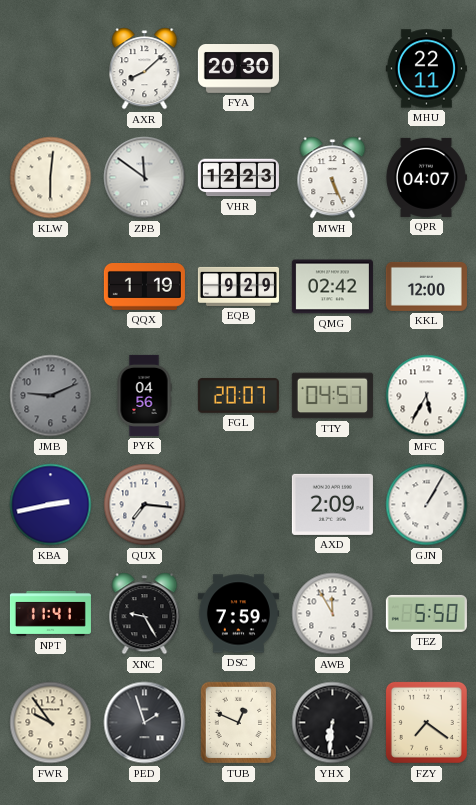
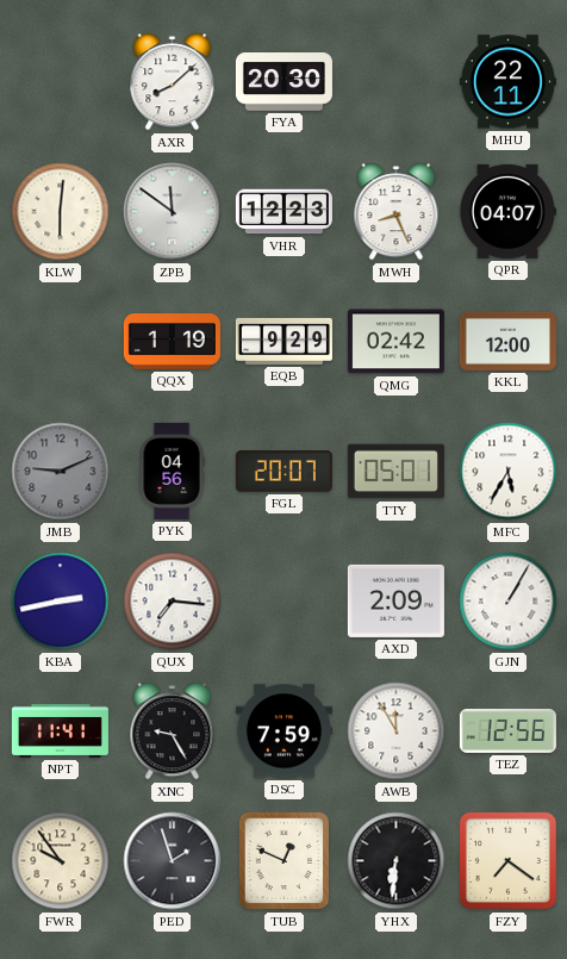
MWH: 5:26 -> 8:26
TTY: 04:57 -> 05:01
TEZ: 5:50 -> 12:56
